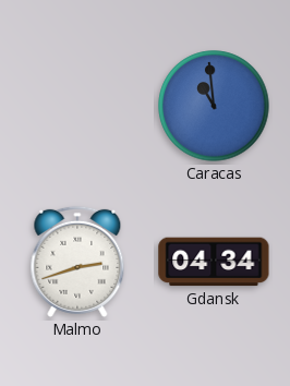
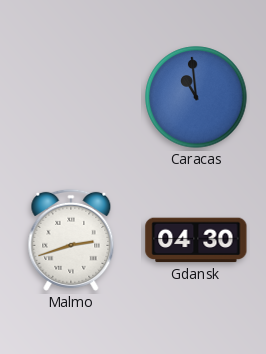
Gdansk: 04:34 -> 04:30
